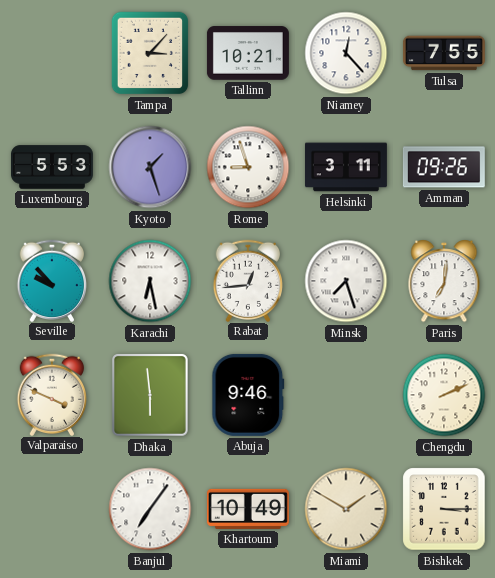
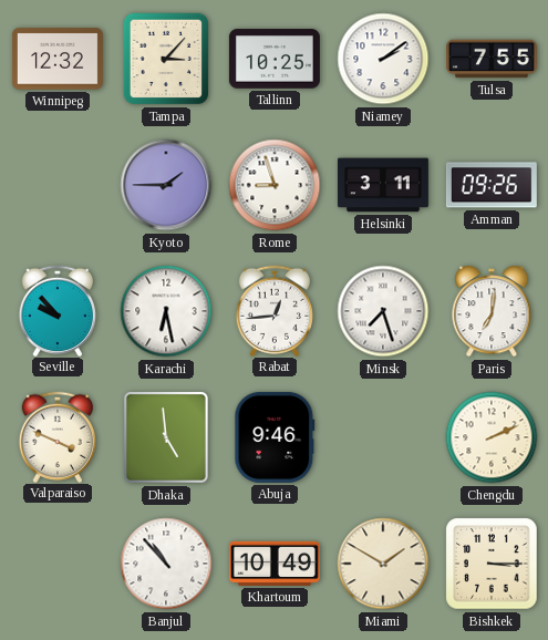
Winnipeg: none -> 12:32
Tallinn: 10:21 -> 10:25
Niamey: 12:23 -> 2:09
Luxembourg: 5:53 -> none
Kyoto: 1:27 -> 1:45
Dhaka: 5:59 -> 4:59
Banjul: 7:06 -> 10:53
